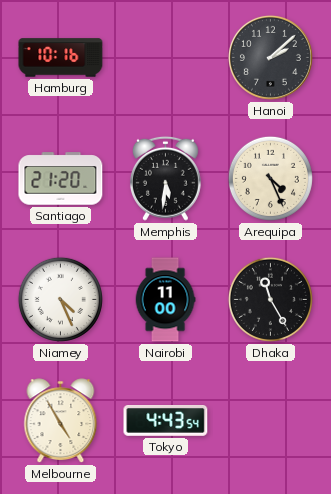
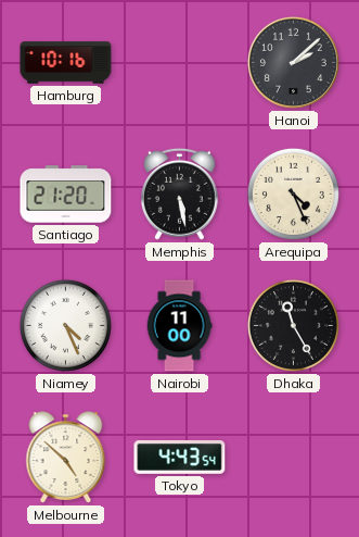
Memphis: 5:31 -> 5:28
Melbourne: 4:55 -> 4:52
